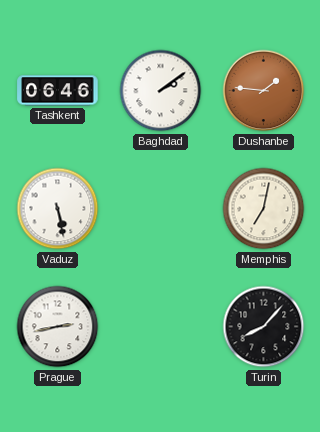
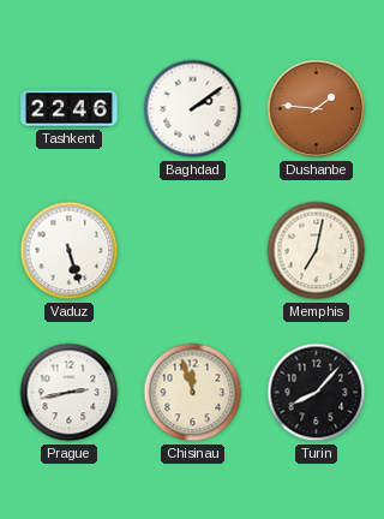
Tashkent: 06:46 -> 22:46
Vaduz: 5:28 -> 5:27
Chisinau: none -> 11:57
